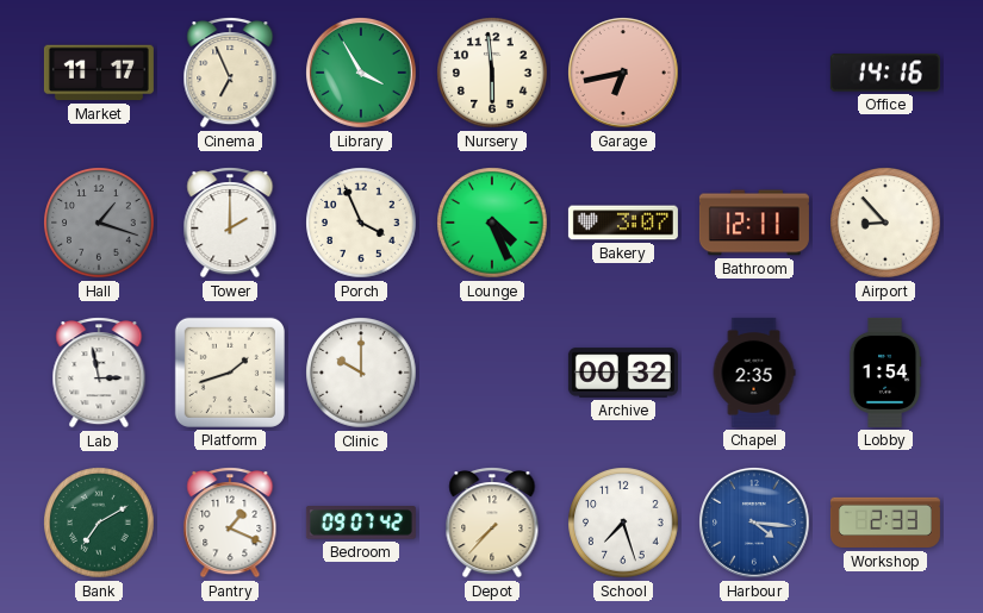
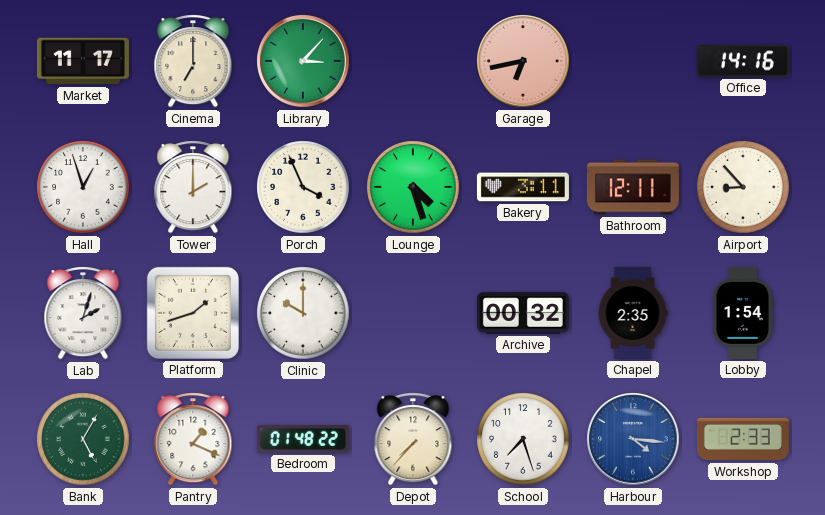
Cinema: 6:56 -> 7:00
Library: 3:55 -> 3:07
Nursery: 5:59 -> none
Hall: 1:18 -> 12:57
Hall dial: grey -> white
Lounge: 4:26 -> 4:27
Bakery: 3:07 -> 3:11
Lab: 2:58 -> 2:03
Bank: 7:10 -> 5:05
Bedroom: 09:07 -> 01:48
